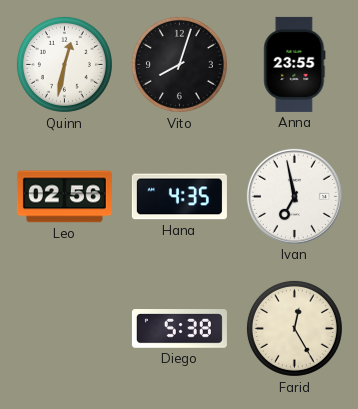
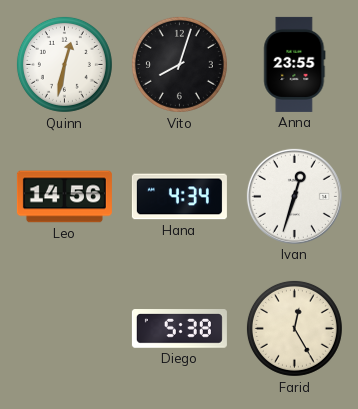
Leo: 02:56 -> 14:56
Hana: 4:35 -> 4:34
Ivan: 6:58 -> 12:33
